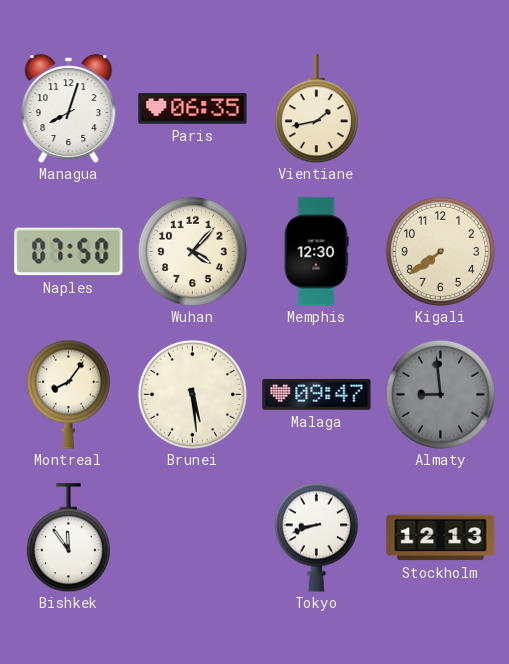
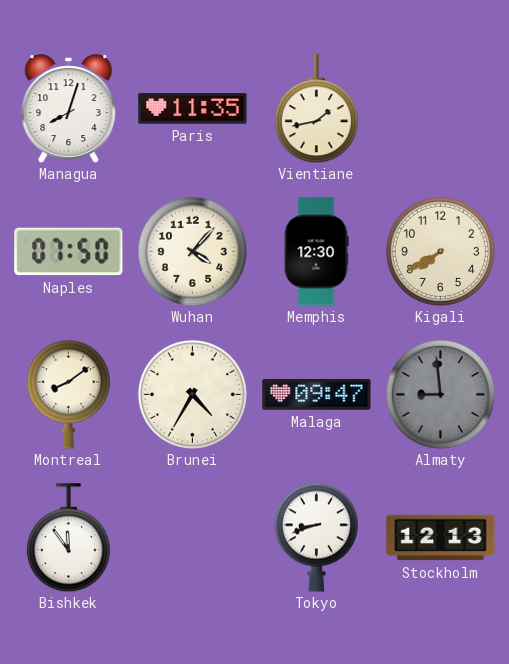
Paris: 06:35 -> 11:35
Kigali: 7:39 -> 7:40
Montreal: 8:06 -> 8:09
Brunei: 5:29 -> 4:35
